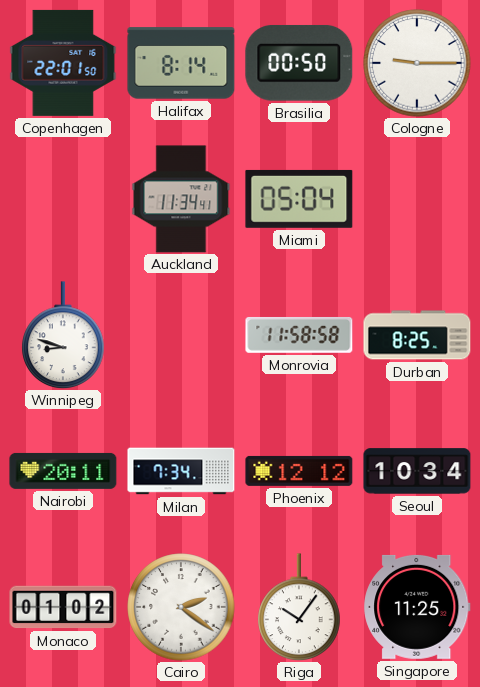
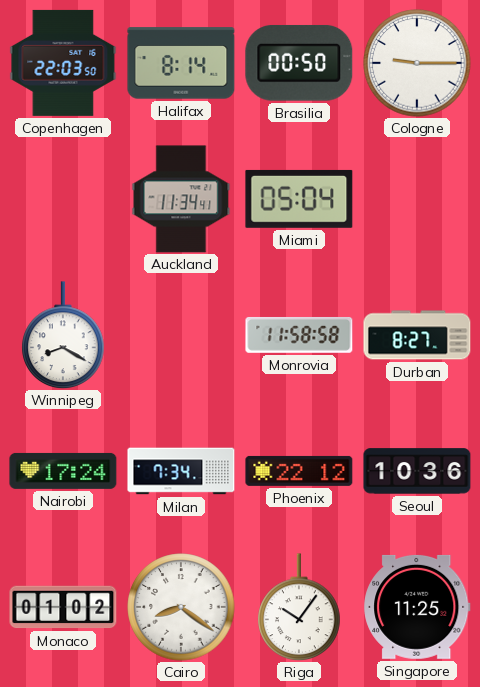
Copenhagen: 22:01 -> 22:03
Winnipeg: 8:48 -> 8:20
Durban: 8:25 -> 8:27
Nairobi: 20:11 -> 17:24
Phoenix: 12:12 -> 22:12
Seoul: 10:34 -> 10:36
Cairo: 2:21 -> 8:21
